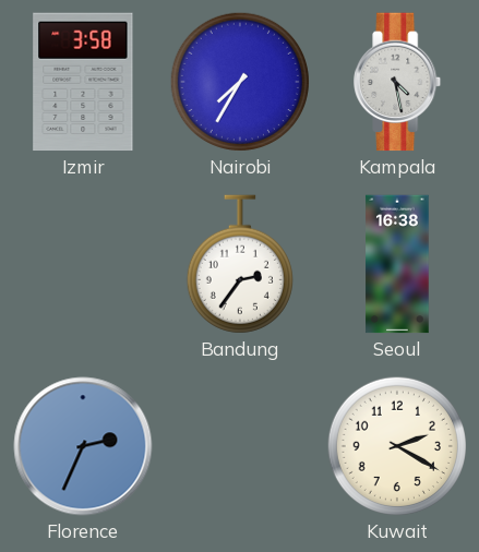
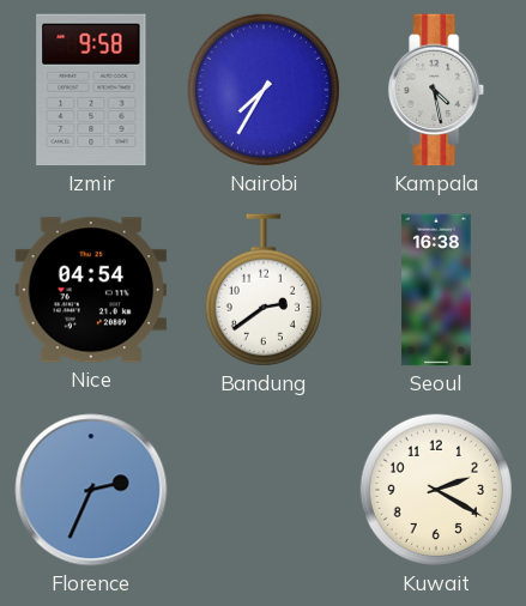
Izmir: 3:58 -> 9:58
Nice: none -> 04:54
Bandung: 2:36 -> 2:39
